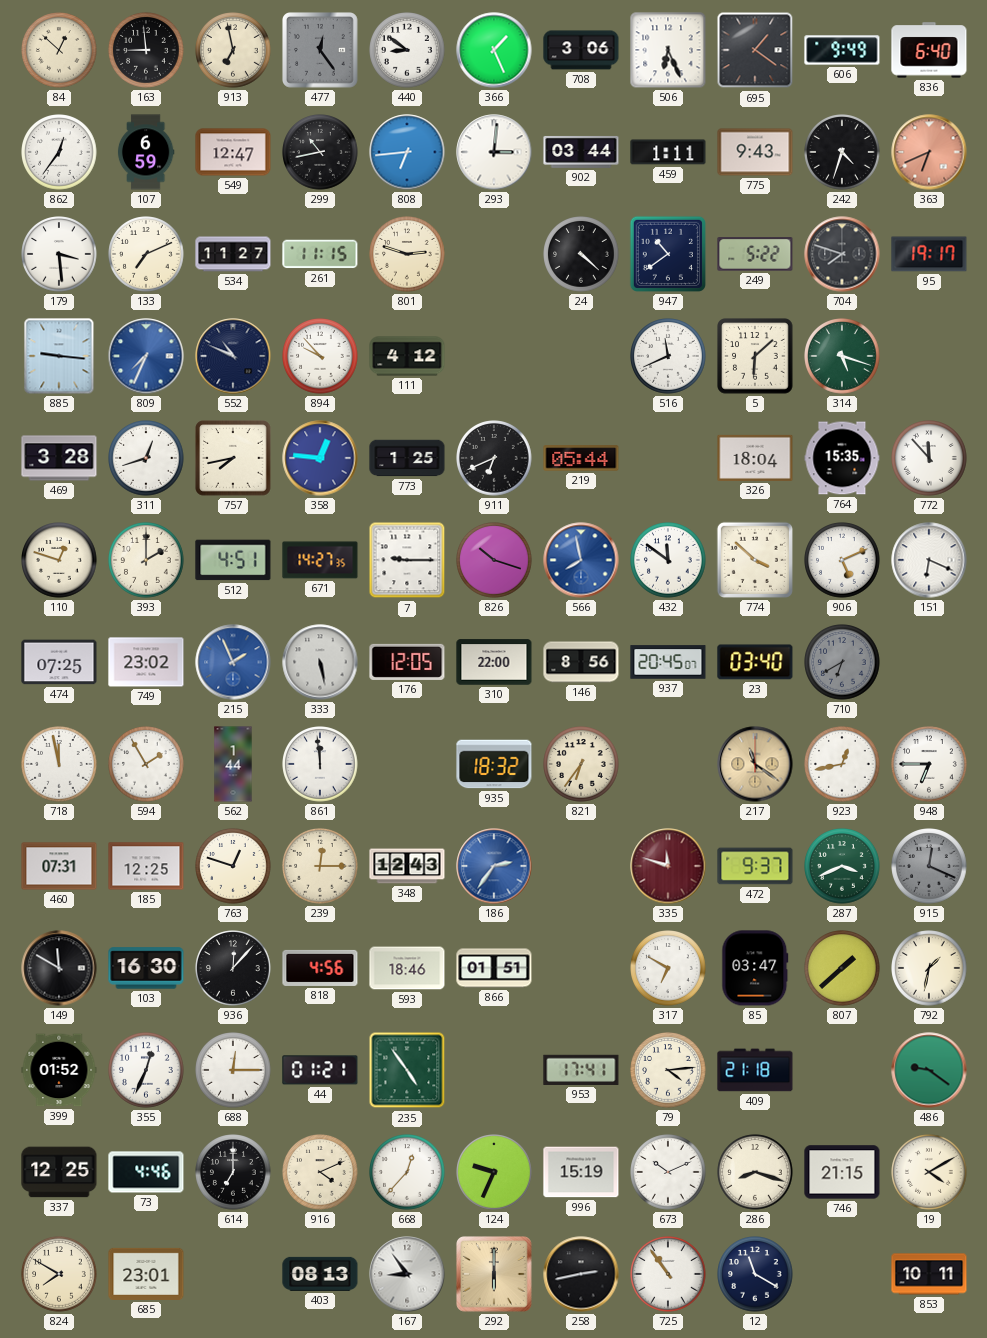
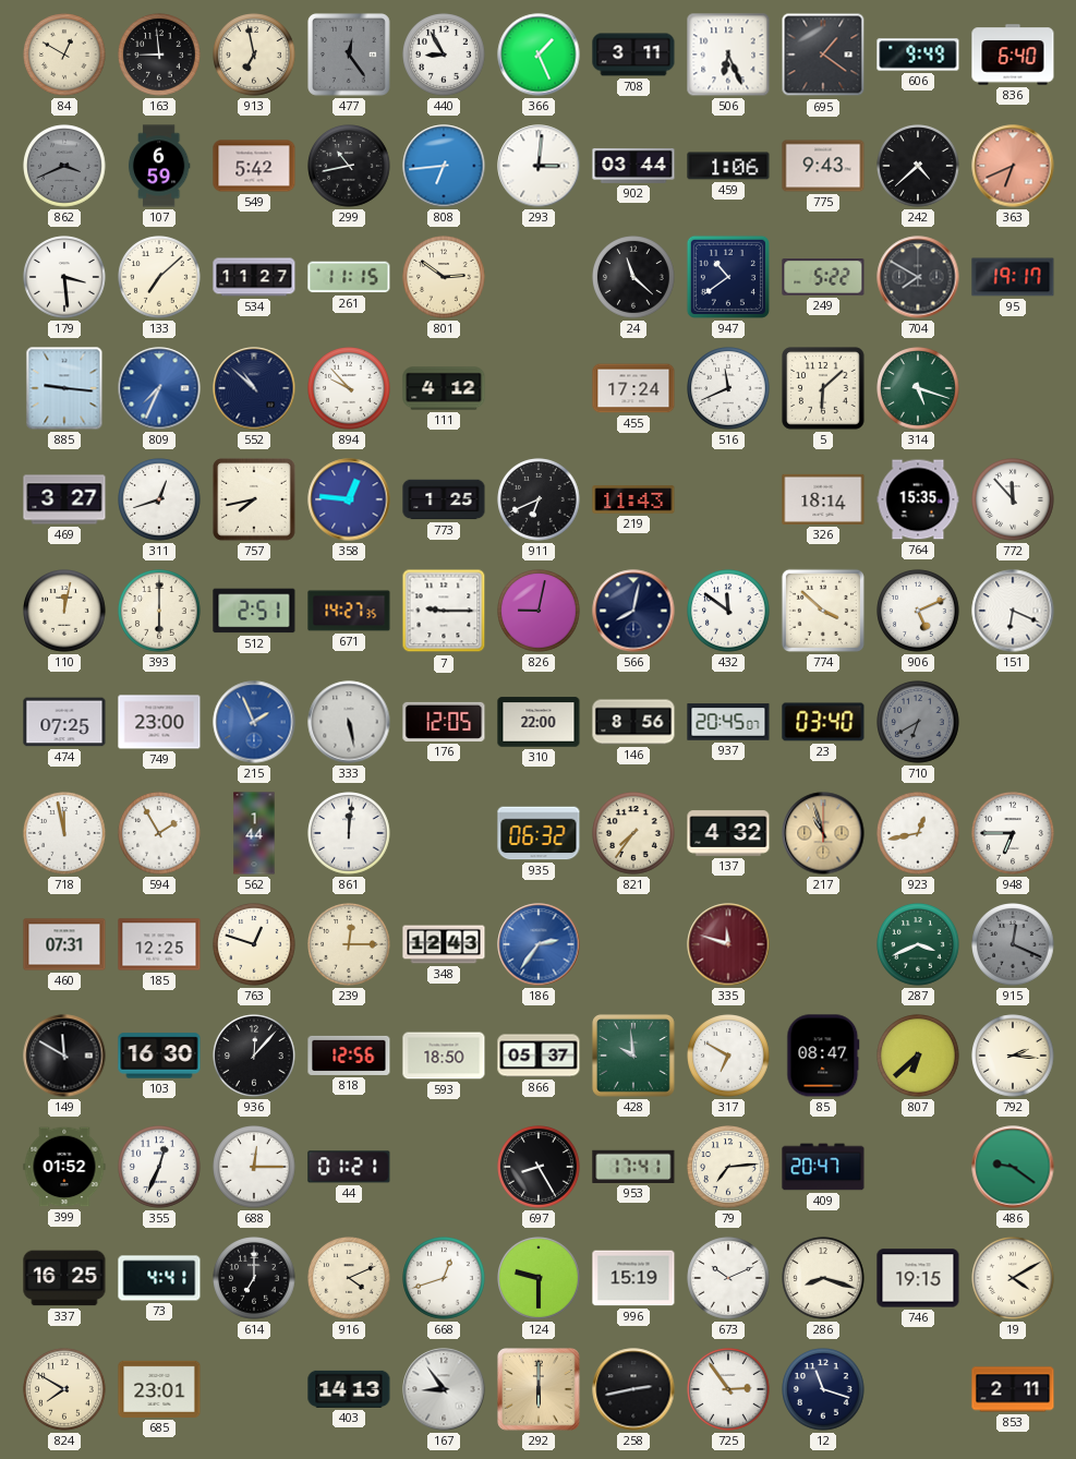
84: 12:52 -> 12:50
440: 8:51 -> 8:55
708: 3:06 -> 3:11
862: 12:36 -> 3:41
862 dial: white -> grey
549: 12:47 -> 5:42
459: 1:11 -> 1:06
242: 4:33 -> 4:38
133: 7:11 -> 7:08
801: 2:48 -> 2:51
24: 4:22 -> 11:22
704: 7:48 -> 7:50
552: 10:49 -> 10:52
455: none -> 17:24
469: 3:28 -> 3:27
219: 05:44 -> 11:43
326: 18:04 -> 18:14
110: 12:48 -> 12:02
393: 2:00 -> 6:00
512: 4:51 -> 2:51
826: 10:18 -> 9:02
566: 7:58 -> 8:02
566 dial: blue -> navy
749: 23:02 -> 23:00
861: 11:59 -> 12:01
935: 18:32 -> 06:32
821: 6:36 -> 7:36
137: none -> 4:32
217: 11:21 -> 10:57
472: 9:37 -> none
818: 4:56 -> 12:56
593: 18:46 -> 18:50
866: 01:51 -> 05:37
428: none -> 9:59
85: 03:47 -> 08:47
807: 1:38 -> 6:38
792: 1:32 -> 2:16
235: 4:54 -> none
697: none -> 8:25
79: 4:14 -> 7:14
409: 21:18 -> 20:47
337: 12:25 -> 16:25
73: 4:46 -> 4:41
668: 12:37 -> 12:42
124: 9:34 -> 9:30
746: 21:15 -> 19:15
403: 08:13 -> 14:13
725: 10:54 -> 2:54
12: 11:20 -> 11:18
853: 10:11 -> 2:11
